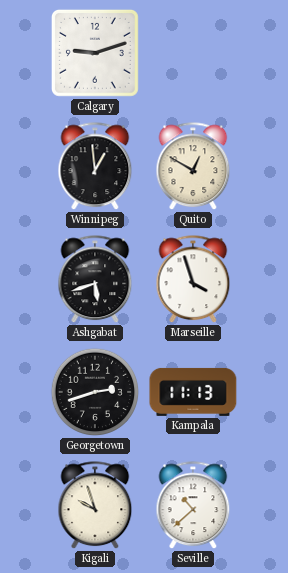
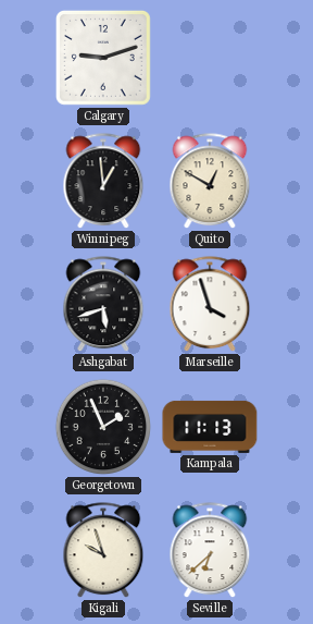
Georgetown: 2:42 -> 1:56
Seville: 10:38 -> 6:38
